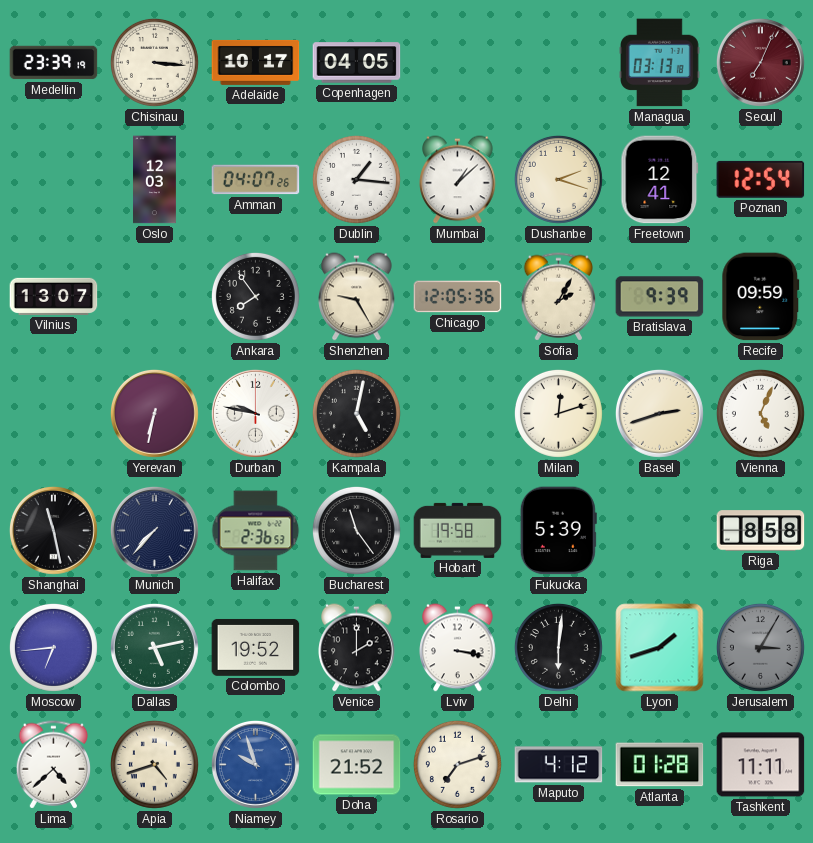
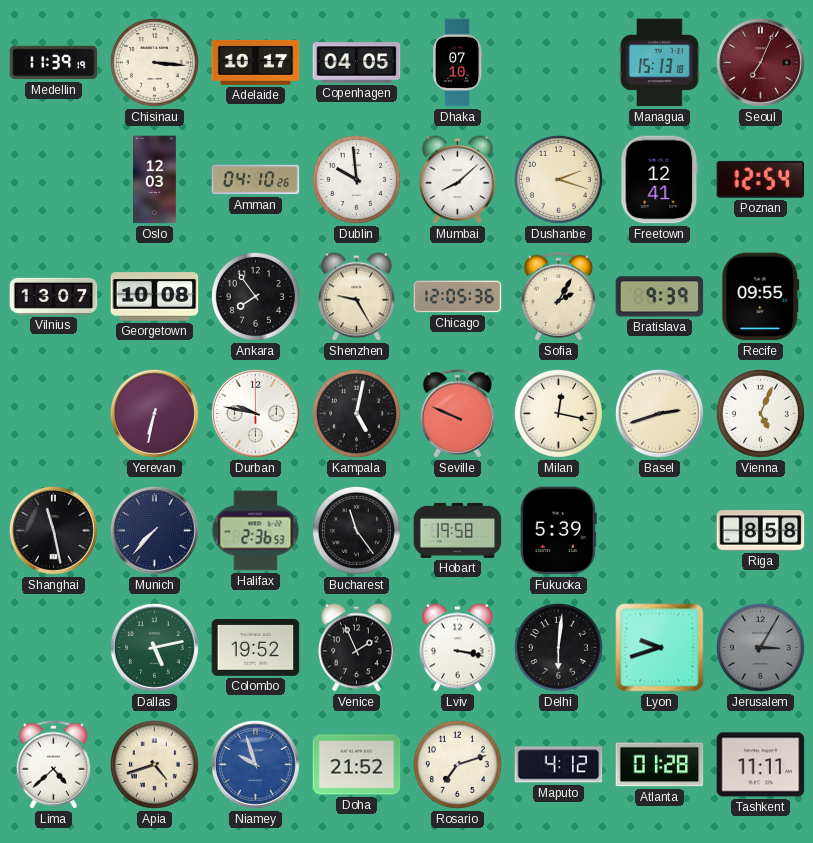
Medellin: 23:39 -> 11:39
Dhaka: none -> 07:10
Managua: 03:13 -> 15:13
Amman: 04:07 -> 04:10
Dublin: 1:16 -> 9:59
Mumbai: 1:08 -> 8:08
Georgetown: none -> 10:08
Recife: 09:59 -> 09:55
Seville: none -> 9:49
Milan: 12:12 -> 12:17
Moscow: 6:44 -> none
Venice: 2:00 -> 1:56
Lyon: 1:42 -> 9:42
